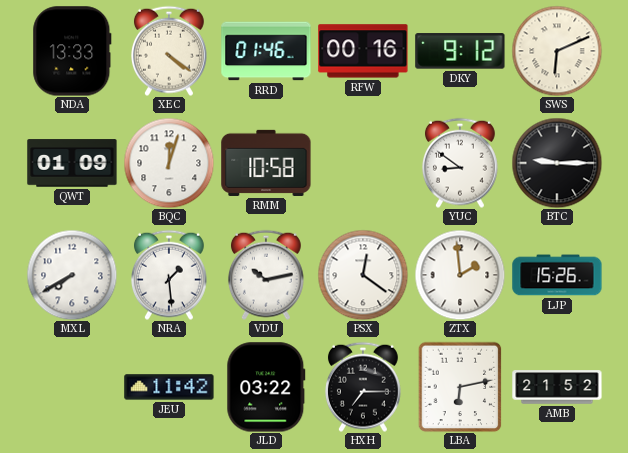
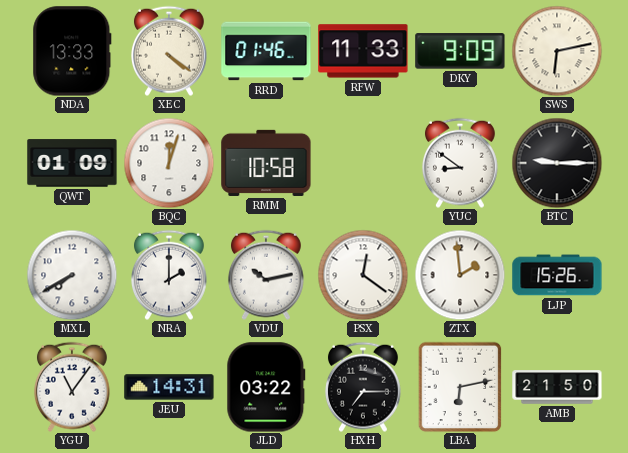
RFW: 00:16 -> 11:33
DKY: 9:12 -> 9:09
SWS: 6:11 -> 6:13
NRA: 1:29 -> 2:00
YGU: none -> 11:06
JEU: 11:42 -> 14:31
AMB: 21:52 -> 21:50
